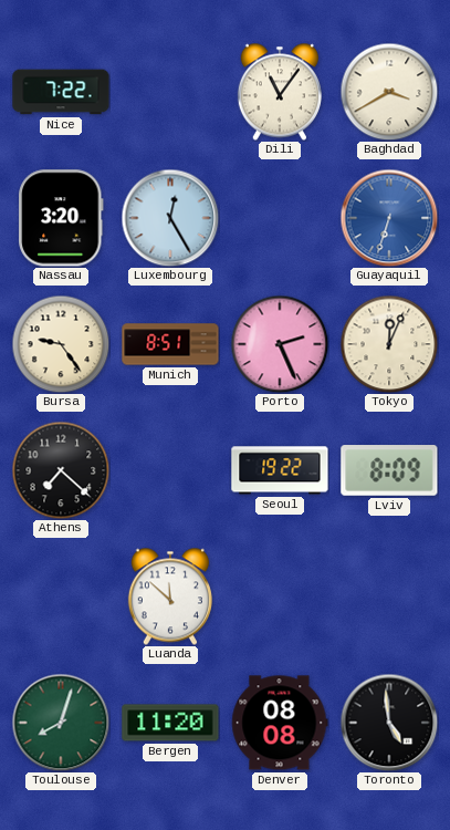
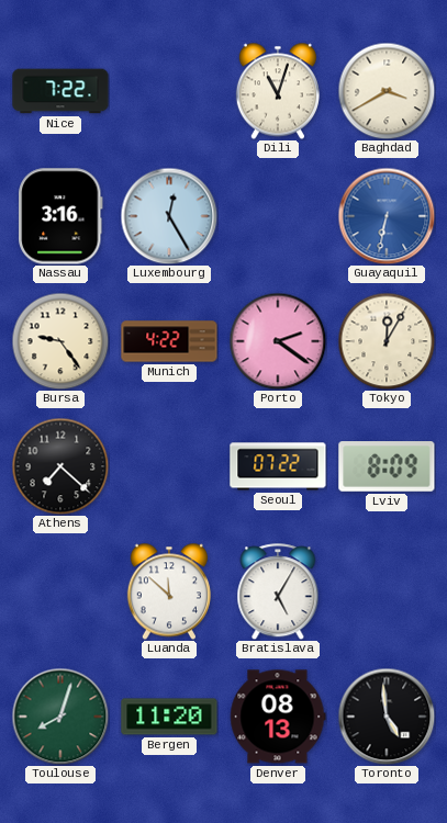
Dili: 11:06 -> 11:03
Nassau: 3:20 -> 3:16
Guayaquil: 6:33 -> 6:32
Munich: 8:51 -> 4:22
Porto: 2:26 -> 2:21
Tokyo: 12:04 -> 12:05
Seoul: 19:22 -> 07:22
Bratislava: none -> 5:05
Denver: 08:08 -> 08:13
